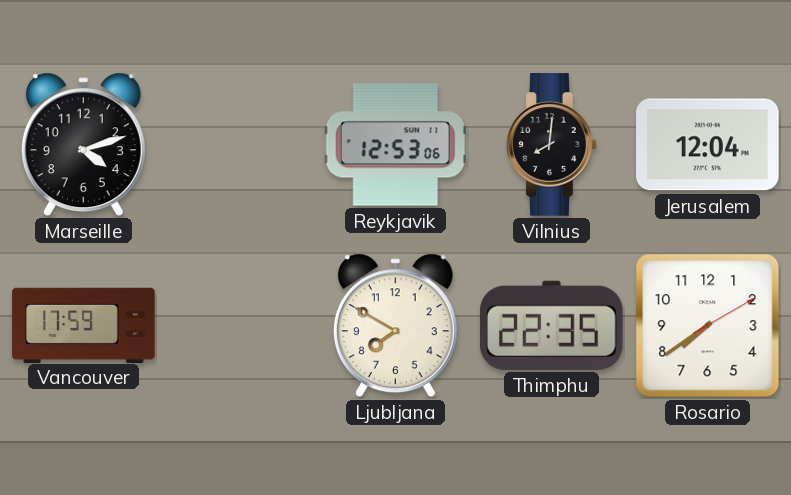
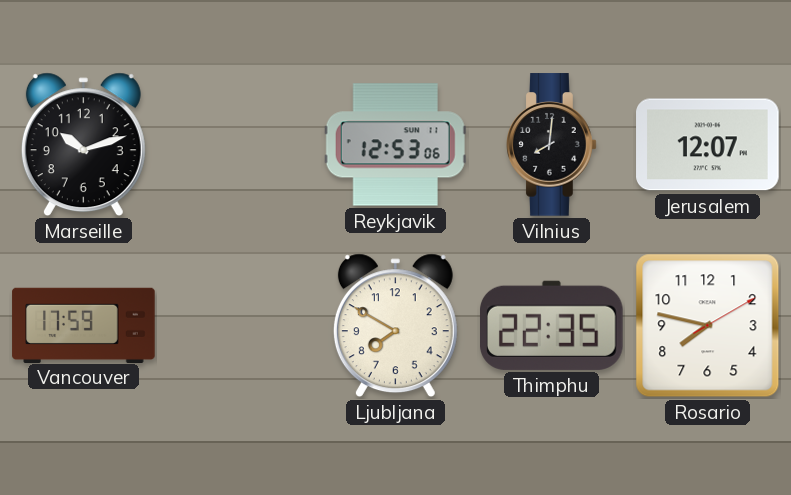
Marseille: 4:12 -> 10:12
Jerusalem: 12:04 -> 12:07
Rosario: 7:39 -> 7:47
